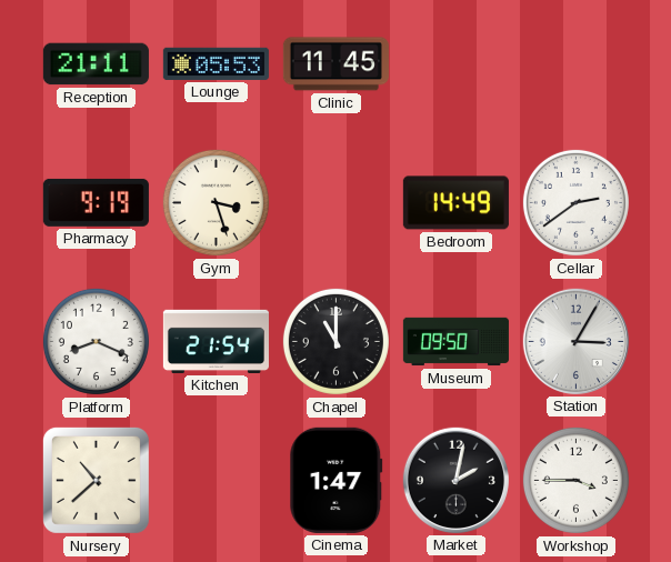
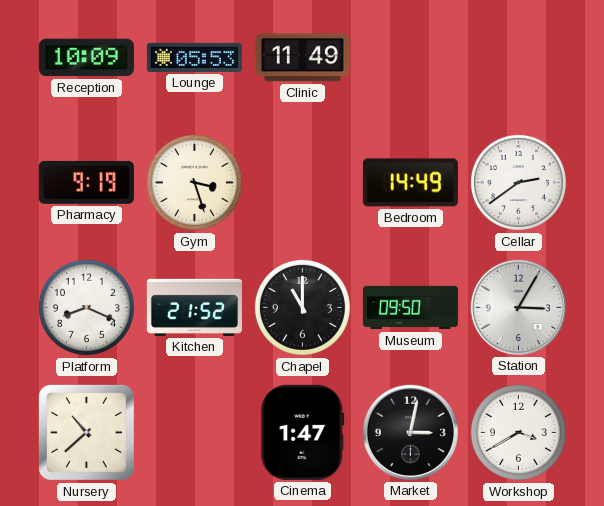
Reception: 21:11 -> 10:09
Clinic: 11:45 -> 11:49
Kitchen: 21:54 -> 21:52
Market: 2:02 -> 3:02
Workshop: 3:45 -> 3:40
